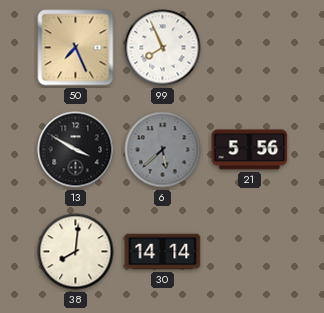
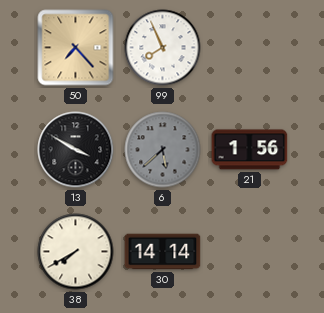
50: 7:26 -> 7:23
21: 5:56 -> 1:56
38: 8:01 -> 7:40
